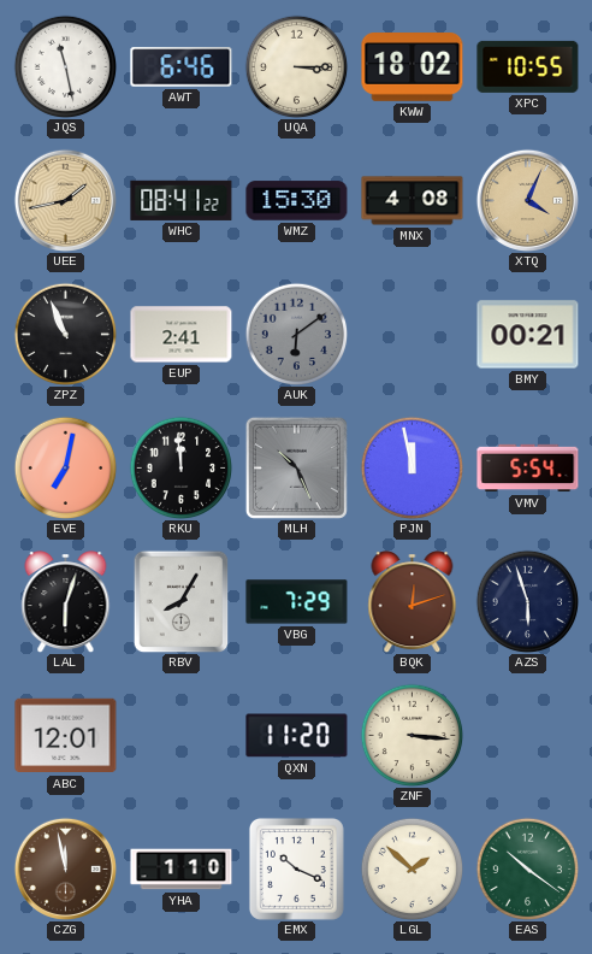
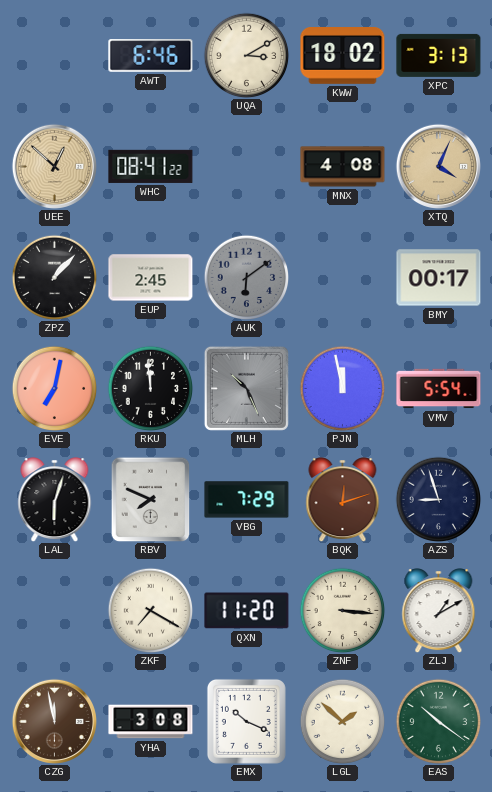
JQS: 11:28 -> none
UQA: 3:15 -> 3:10
XPC: 10:55 -> 3:13
UEE: 1:43 -> 12:52
WMZ: 15:30 -> none
ZPZ: 10:56 -> 1:07
EUP: 2:41 -> 2:45
BMY: 00:21 -> 00:17
RBV: 8:05 -> 7:49
AZS: 5:57 -> 8:57
ABC: 12:01 -> none
ZKF: none -> 7:20
ZLJ: none -> 1:10
YHA: 1:10 -> 3:08
